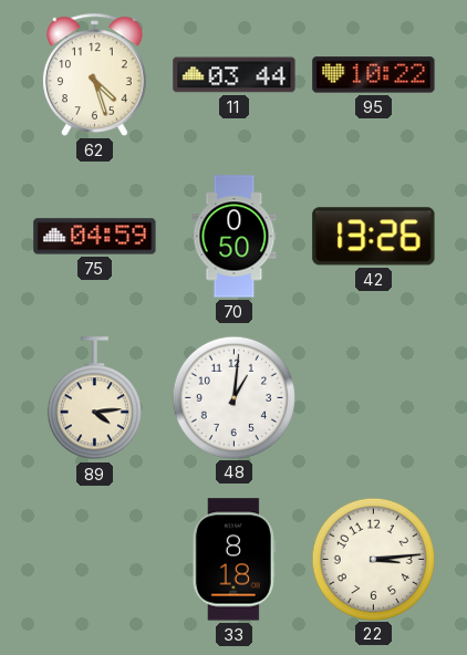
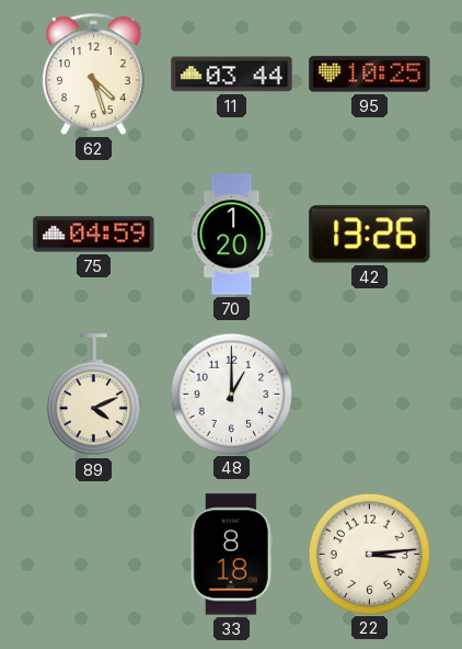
95: 10:22 -> 10:25
70: 0:50 -> 1:20
89: 4:14 -> 4:11
48: 1:01 -> 1:00
